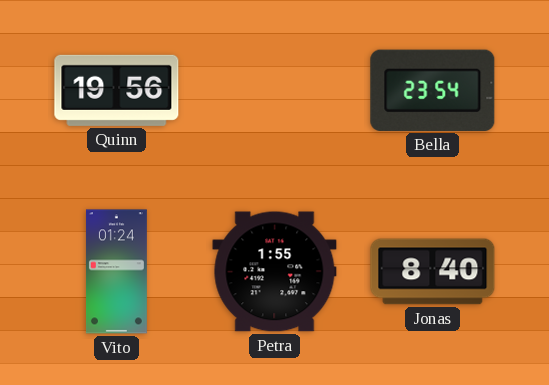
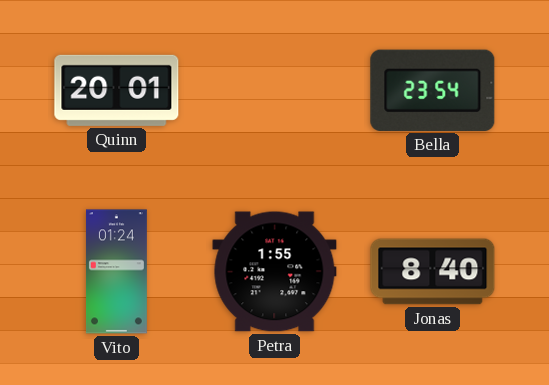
Quinn: 19:56 -> 20:01
